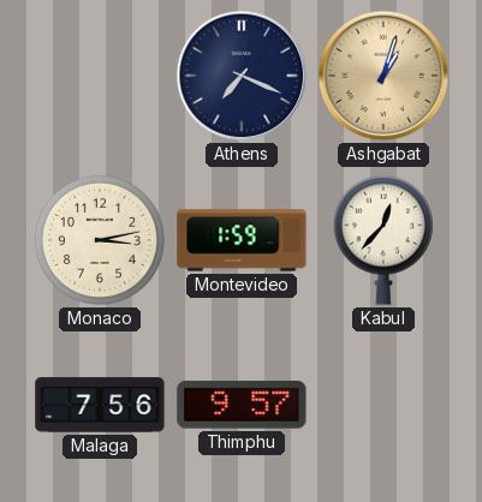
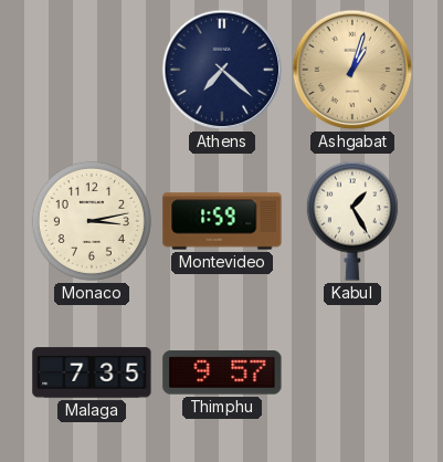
Athens: 7:19 -> 7:22
Kabul: 12:37 -> 1:25
Malaga: 7:56 -> 7:35
